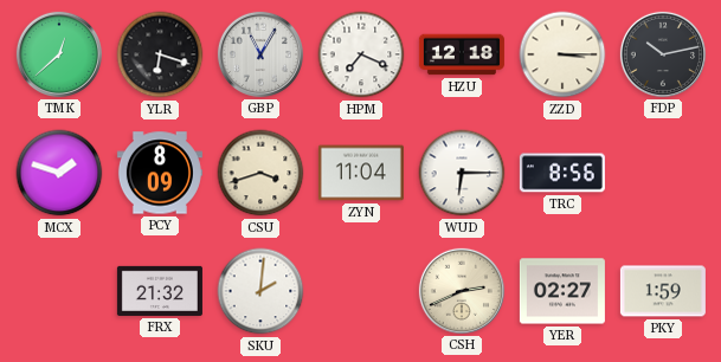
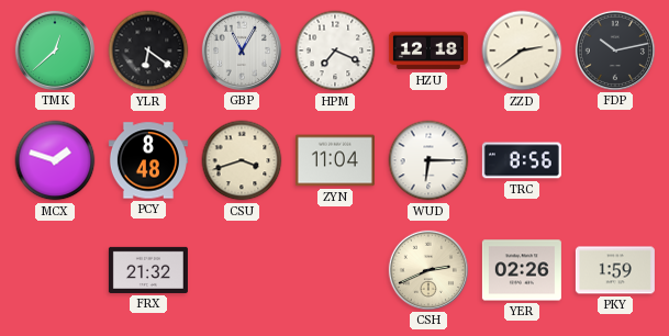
YLR: 6:18 -> 6:21
ZZD: 3:15 -> 2:39
PCY: 8:09 -> 8:48
SKU: 2:01 -> none
YER: 02:27 -> 02:26
